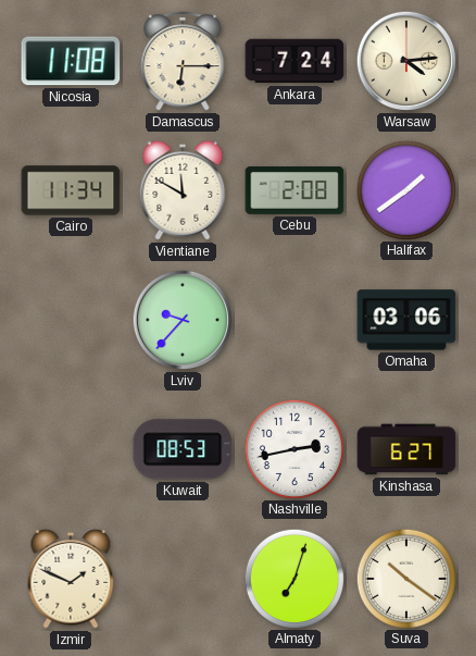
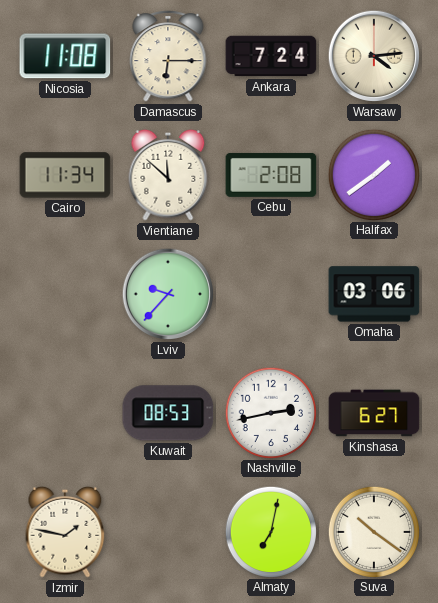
Vientiane: 11:50 -> 11:52
Izmir: 1:49 -> 1:47
Almaty: 7:03 -> 7:02
